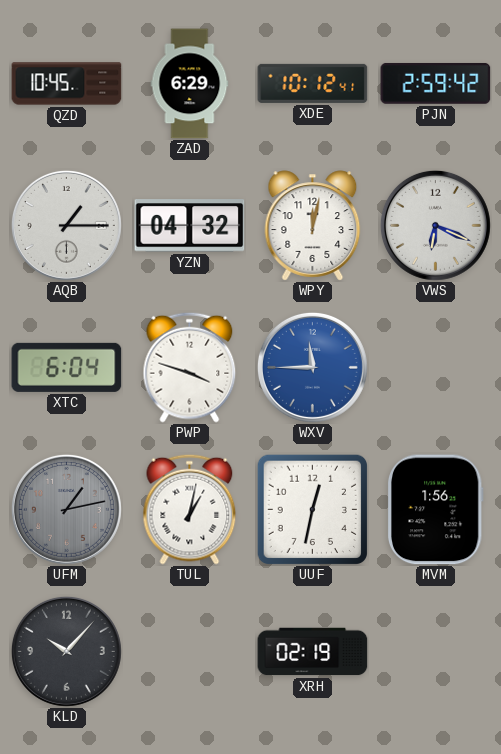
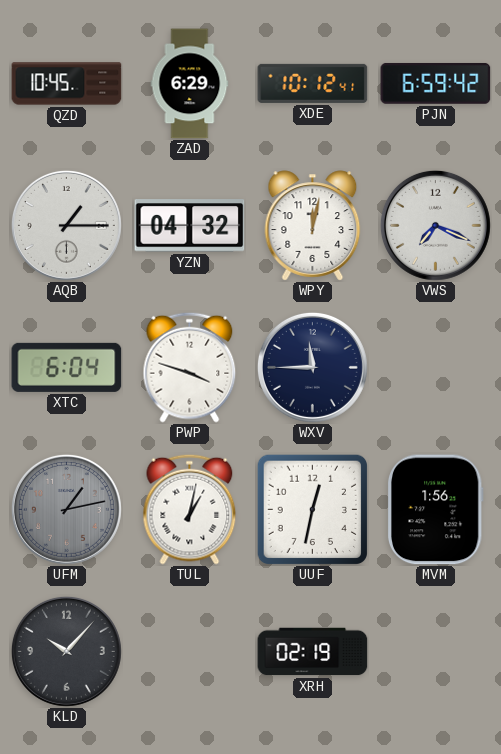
PJN: 2:59 -> 6:59
VWS: 6:19 -> 7:19
WXV dial: blue -> navy
